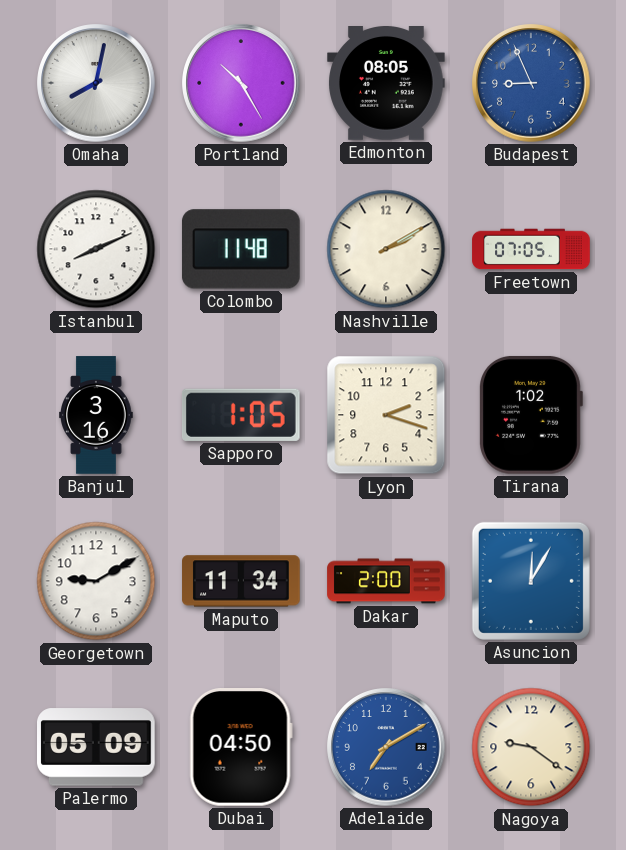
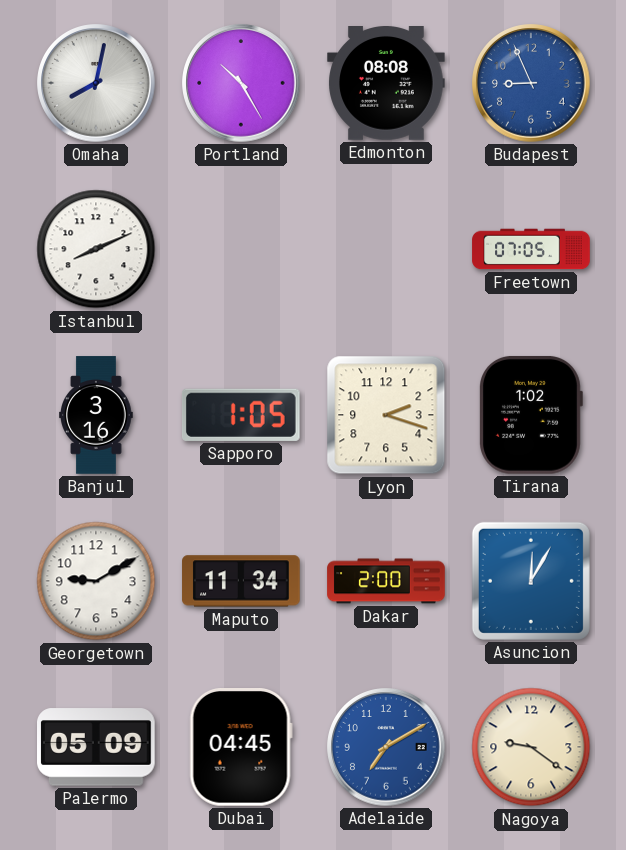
Edmonton: 08:05 -> 08:08
Colombo: 11:48 -> none
Nashville: 2:10 -> none
Dubai: 04:50 -> 04:45
